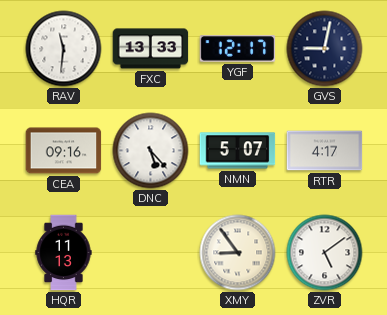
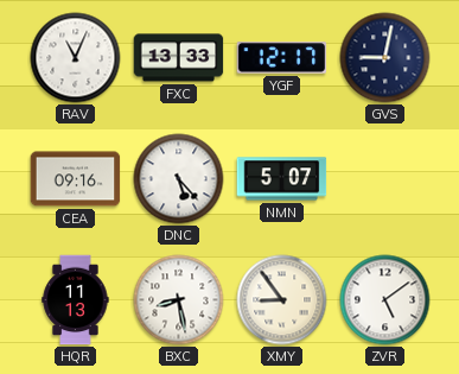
RAV: 11:31 -> 11:04
RTR: 4:17 -> none
BXC: none -> 8:28
